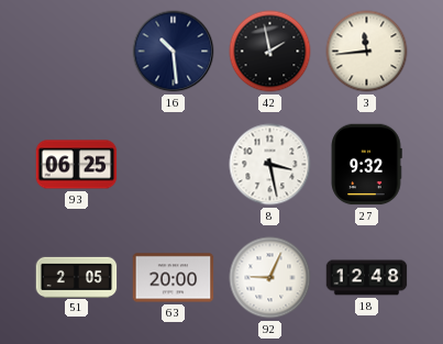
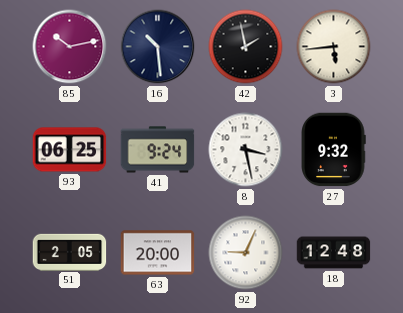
85: none -> 10:13
3: 11:44 -> 5:44
41: none -> 9:24
